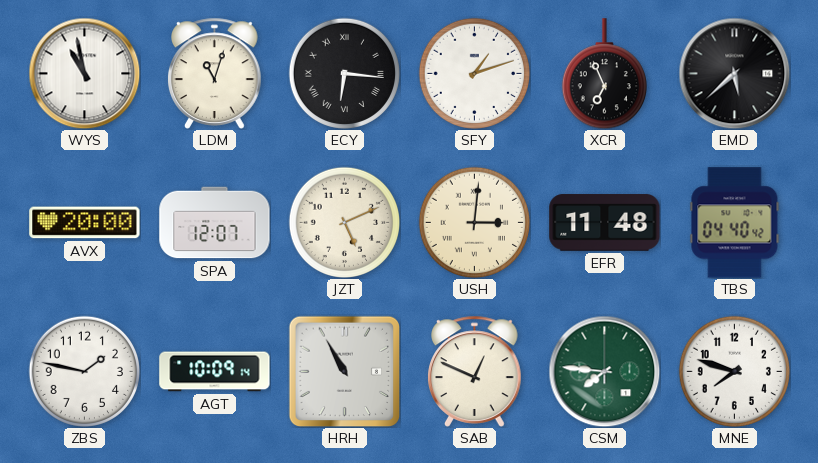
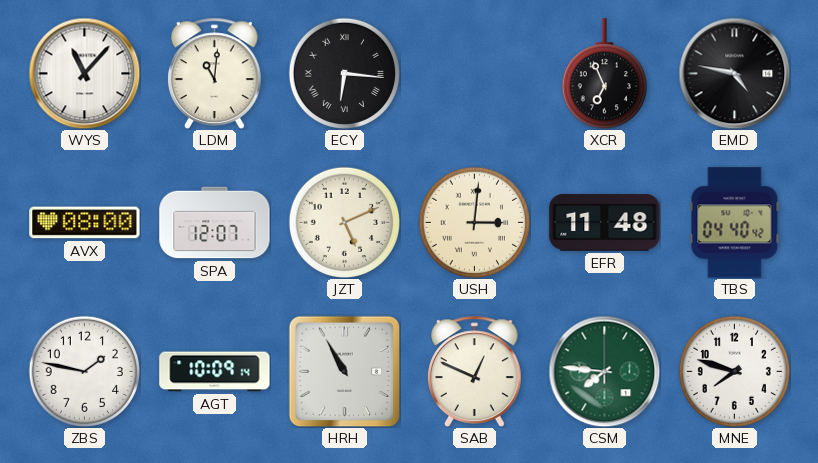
WYS: 10:58 -> 11:07
LDM: 11:03 -> 11:01
SFY: 1:12 -> none
EMD: 5:38 -> 4:47
AVX: 20:00 -> 08:00
